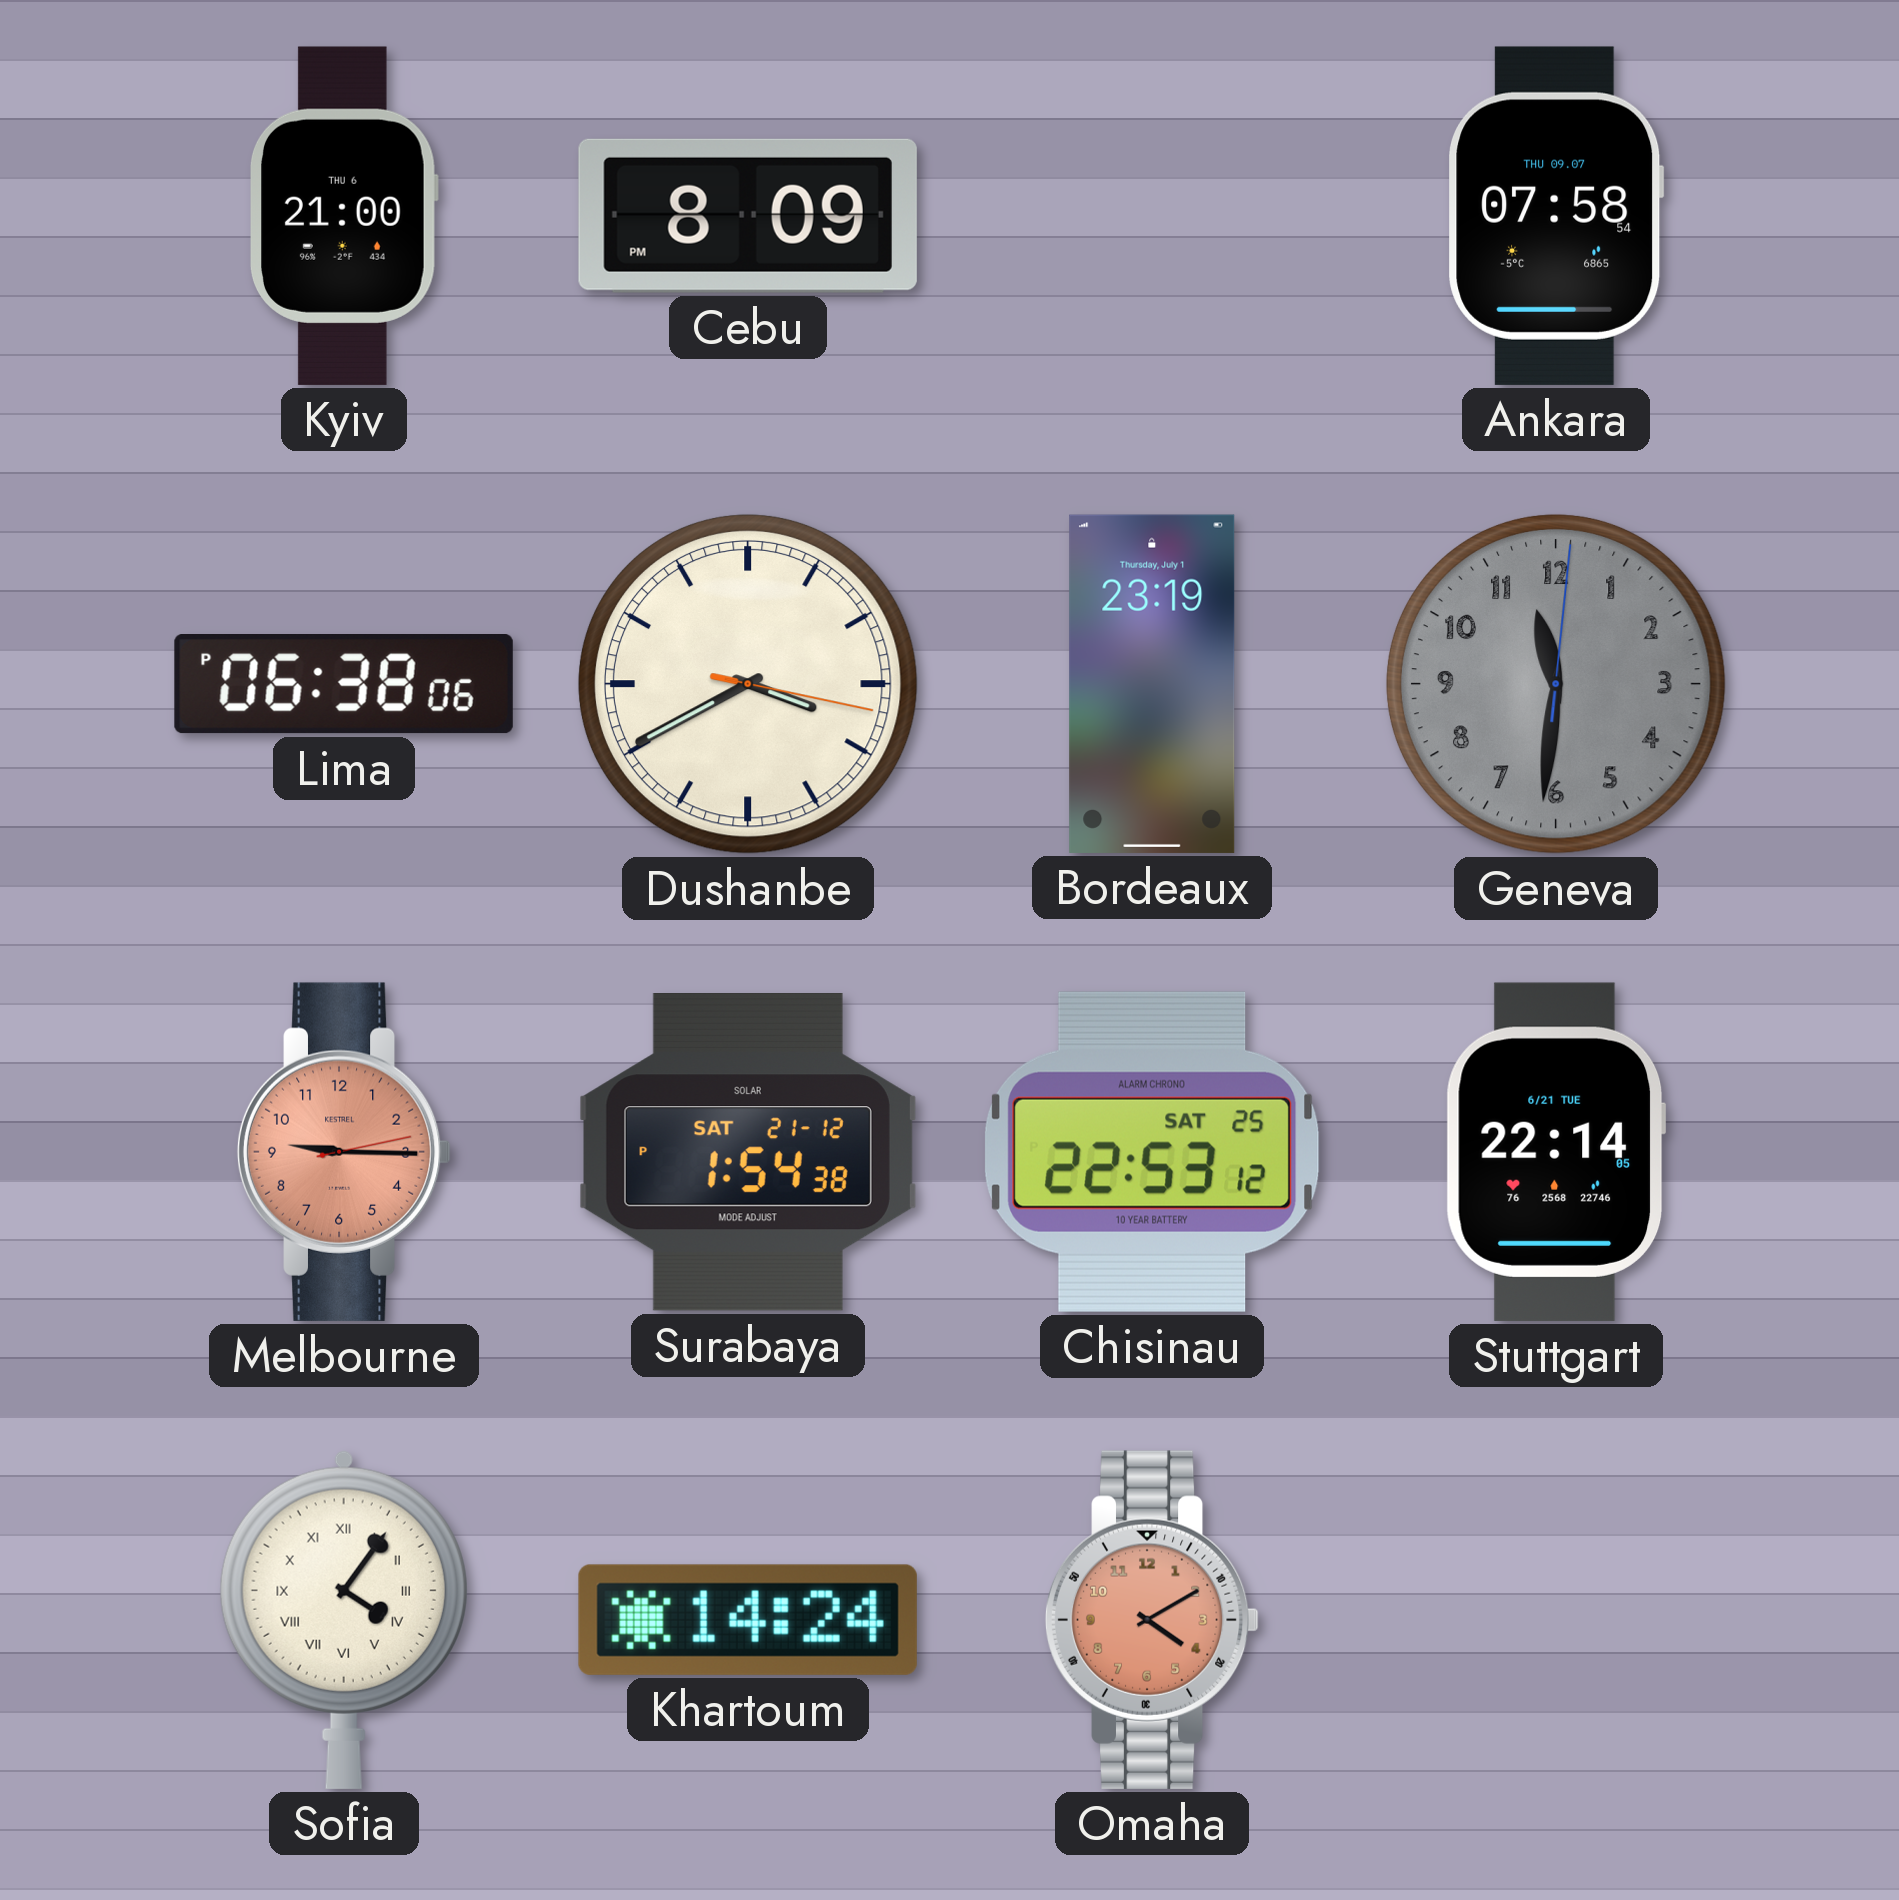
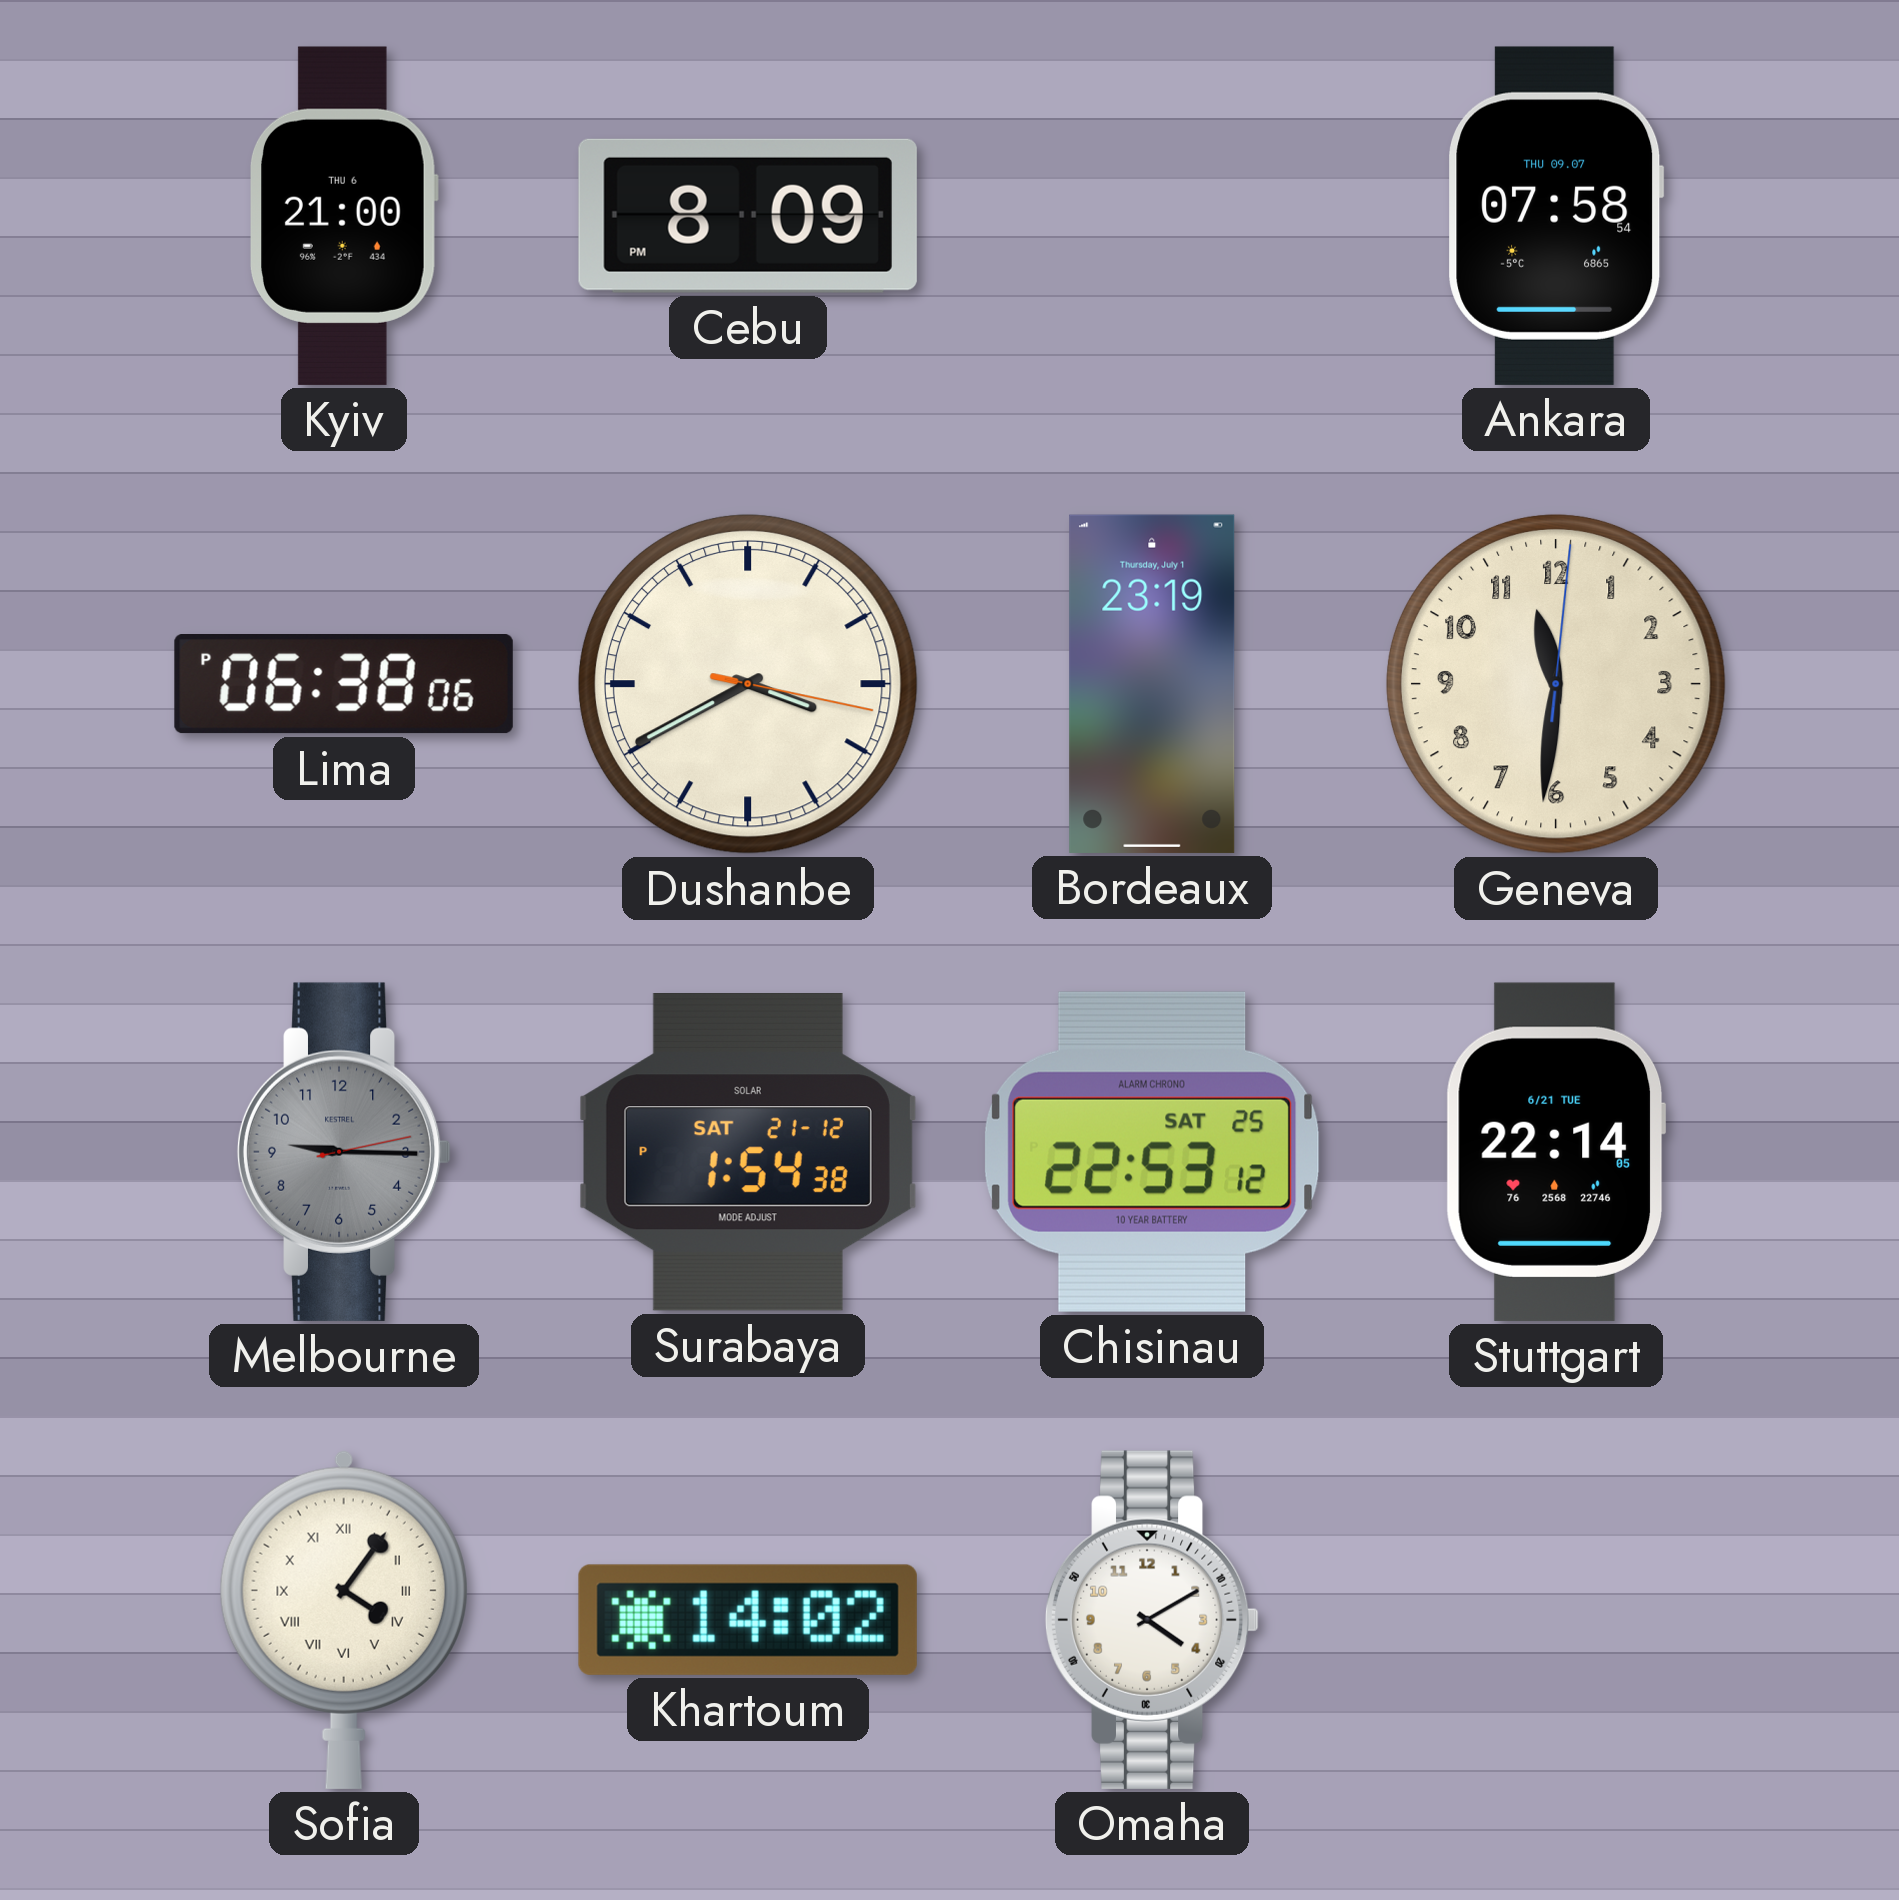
Geneva dial: grey -> cream
Melbourne dial: salmon -> grey
Khartoum: 14:24 -> 14:02
Omaha dial: salmon -> white
